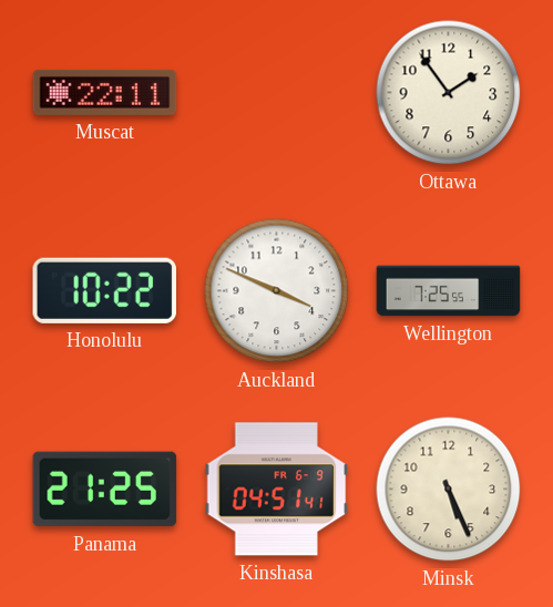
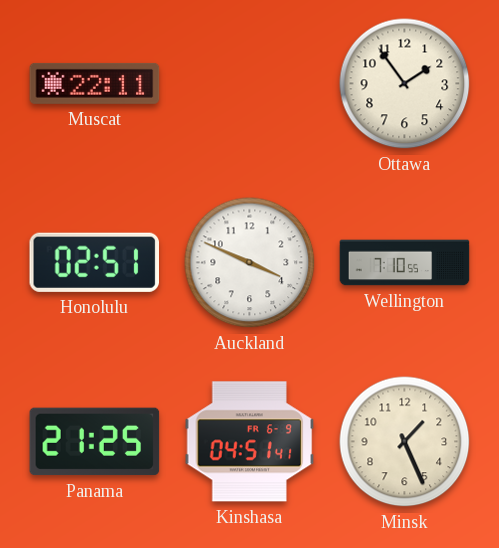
Honolulu: 10:22 -> 02:51
Wellington: 7:25 -> 7:10
Minsk: 5:26 -> 1:26
